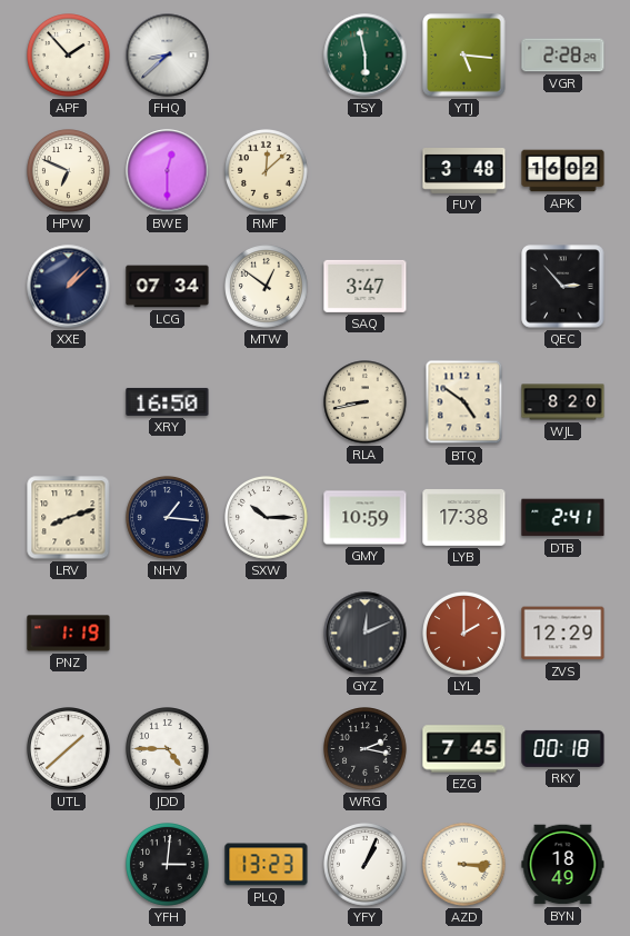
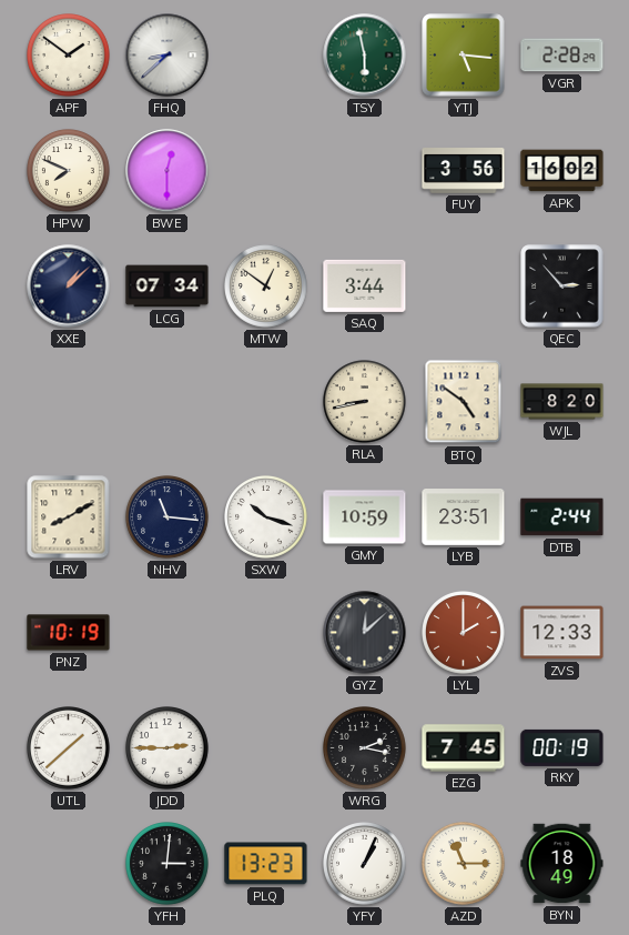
APF: 1:53 -> 1:51
HPW: 6:49 -> 7:49
RMF: 12:08 -> none
FUY: 3:48 -> 3:56
SAQ: 3:47 -> 3:44
XRY: 16:50 -> none
LRV: 8:12 -> 8:10
NHV: 1:16 -> 11:16
SXW: 10:15 -> 10:18
LYB: 17:38 -> 23:51
DTB: 2:41 -> 2:44
PNZ: 1:19 -> 10:19
GYZ: 12:11 -> 12:08
ZVS: 12:29 -> 12:33
JDD: 4:45 -> 2:45
RKY: 00:18 -> 00:19
AZD: 3:15 -> 11:15
